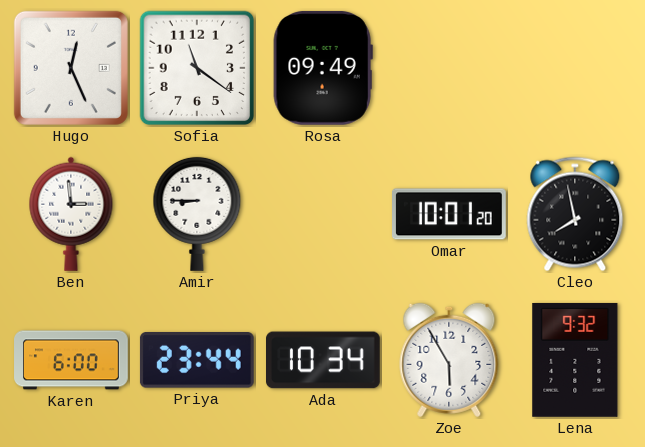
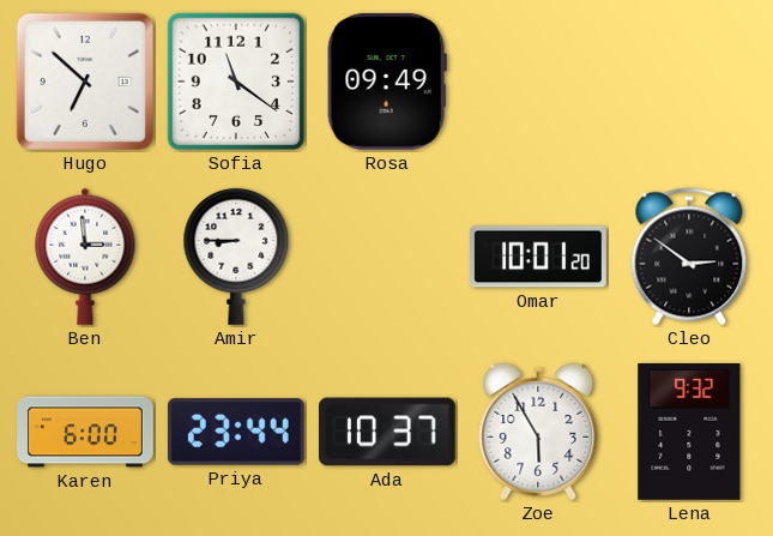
Hugo: 12:26 -> 6:52
Cleo: 7:58 -> 2:51
Ada: 10:34 -> 10:37
